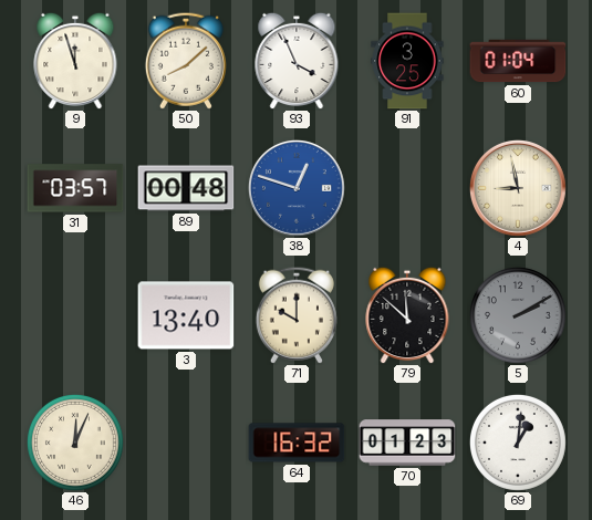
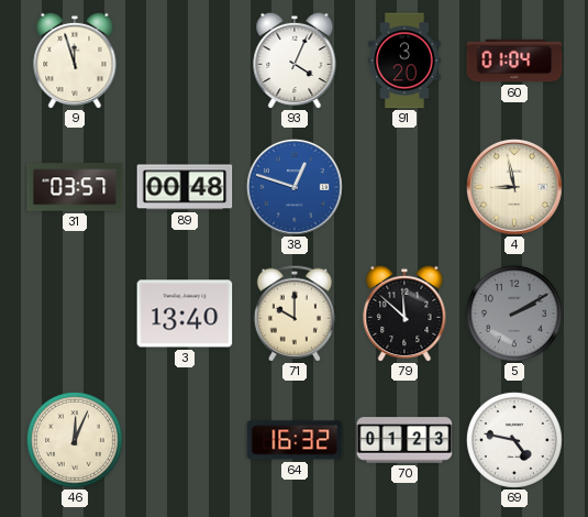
50: 8:08 -> none
93: 3:56 -> 4:04
91: 3:25 -> 3:20
69: 1:01 -> 4:47
